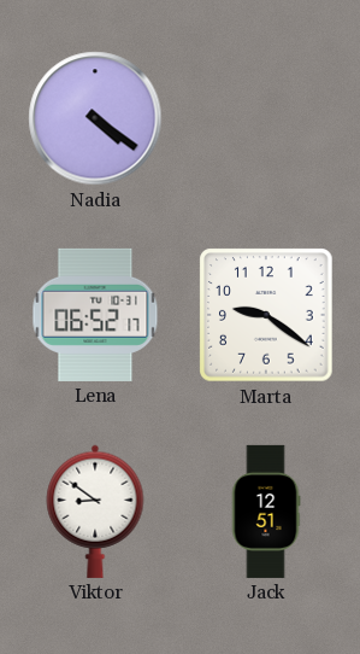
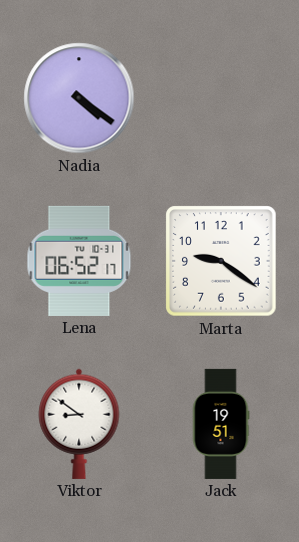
Jack: 12:51 -> 19:51
